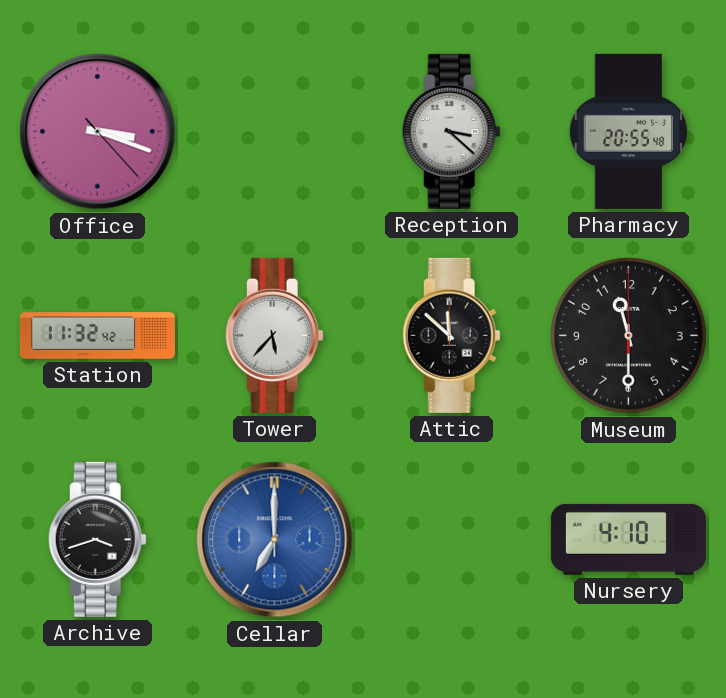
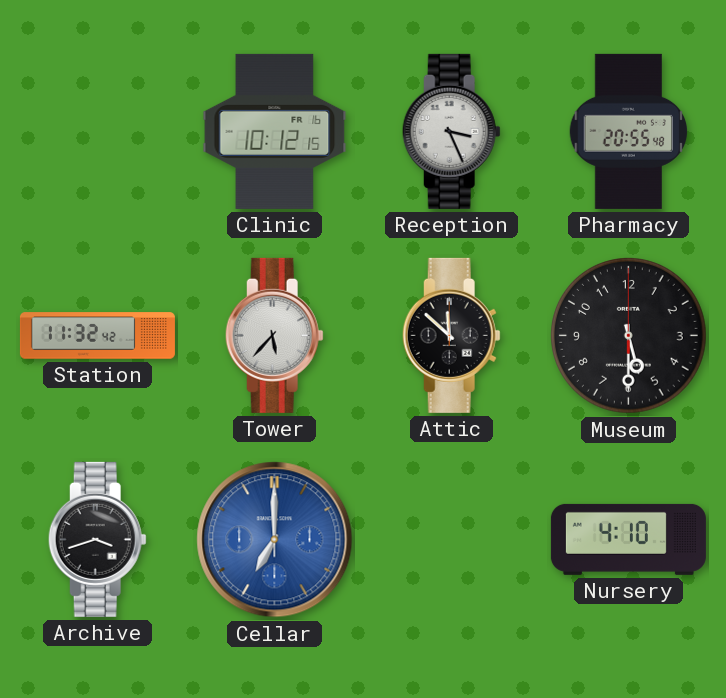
Office: 3:18 -> none
Clinic: none -> 10:12
Reception: 3:22 -> 3:26
Museum: 11:30 -> 5:30
